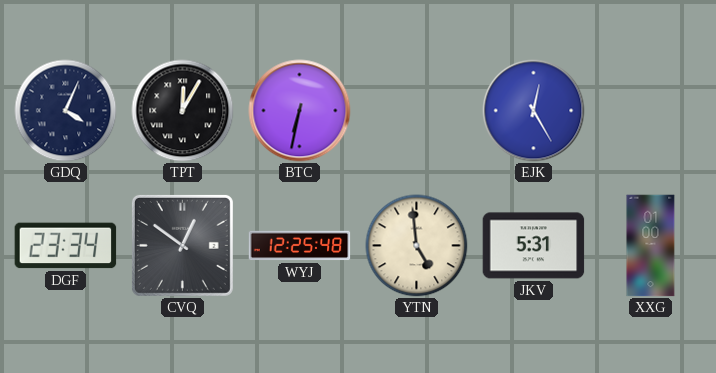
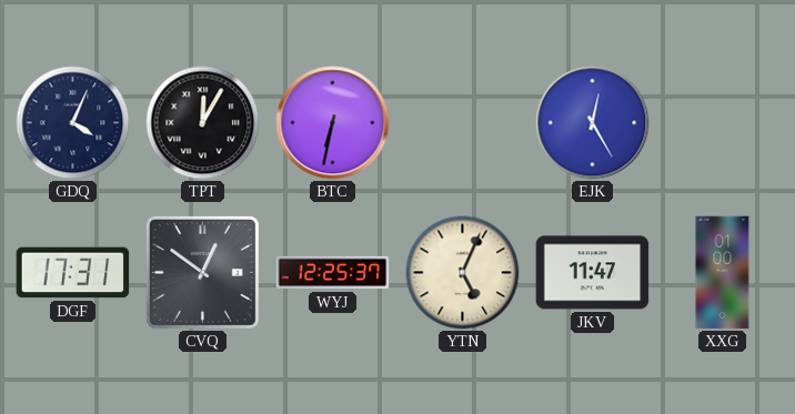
DGF: 23:34 -> 17:31
WYJ: 12:25:48 -> 12:25:37
YTN: 4:59 -> 5:04
JKV: 5:31 -> 11:47
